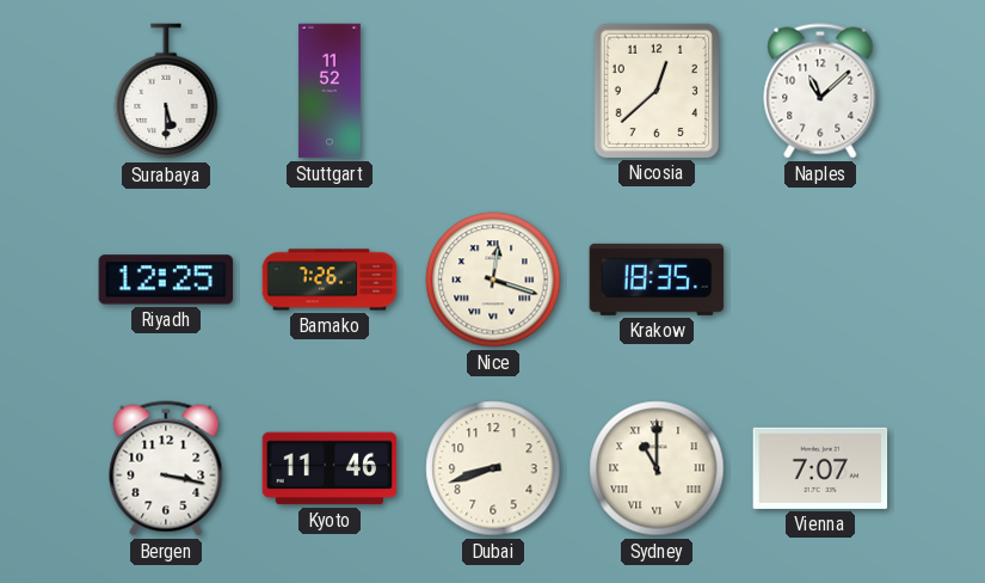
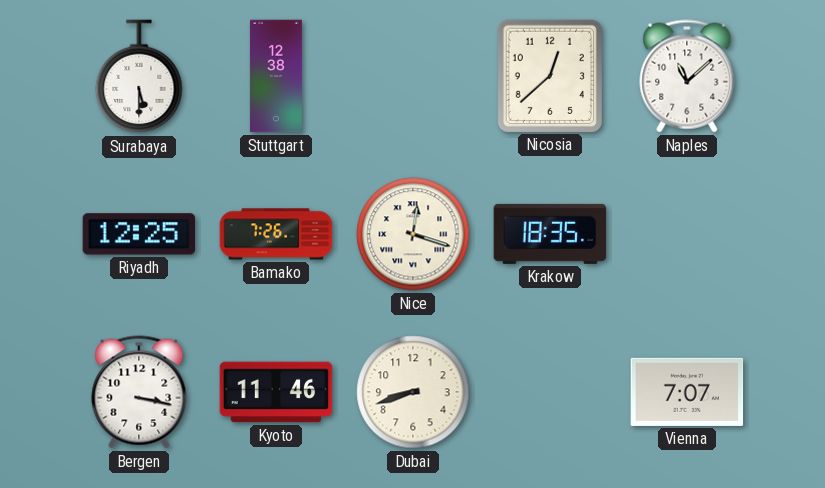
Stuttgart: 11:52 -> 12:38
Sydney: 11:00 -> none
